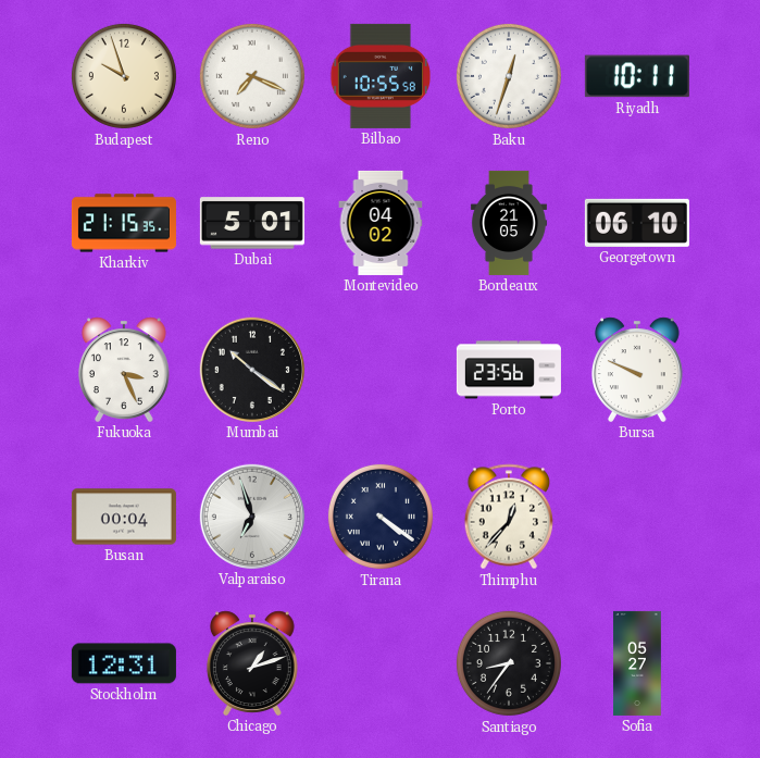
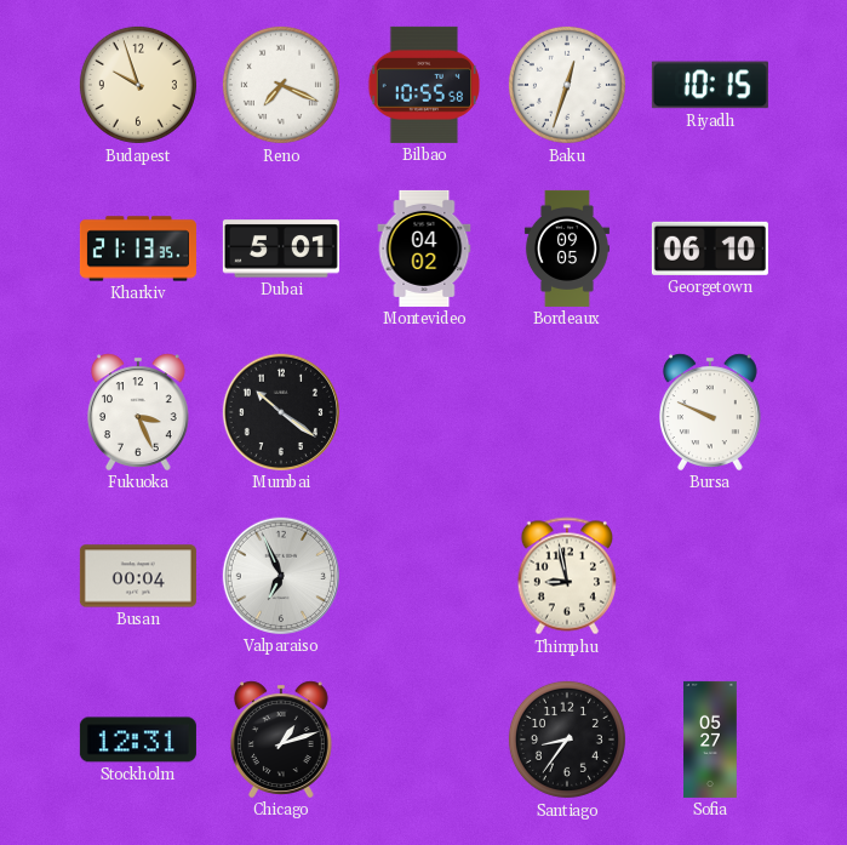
Riyadh: 10:11 -> 10:15
Kharkiv: 21:15 -> 21:13
Bordeaux: 21:05 -> 09:05
Porto: 23:56 -> none
Valparaiso: 6:57 -> 6:56
Tirana: 4:21 -> none
Thimphu: 12:37 -> 8:58
